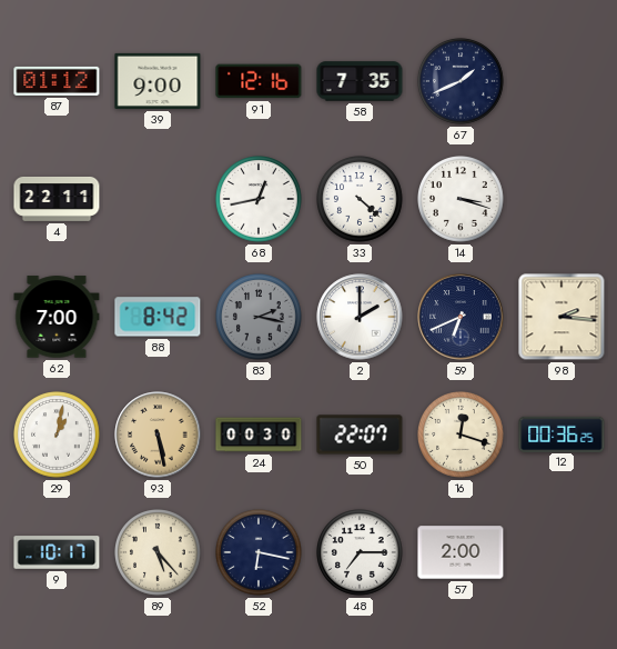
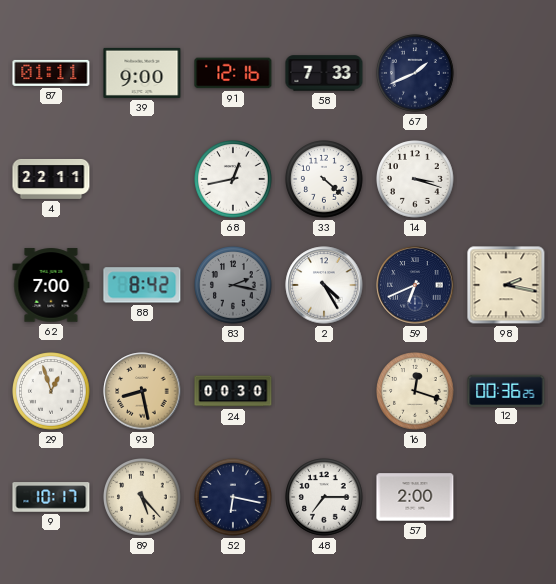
87: 01:12 -> 01:11
58: 7:35 -> 7:33
2: 2:00 -> 4:25
98: 2:16 -> 2:17
29: 1:02 -> 12:57
93: 5:28 -> 8:28
50: 22:07 -> none
